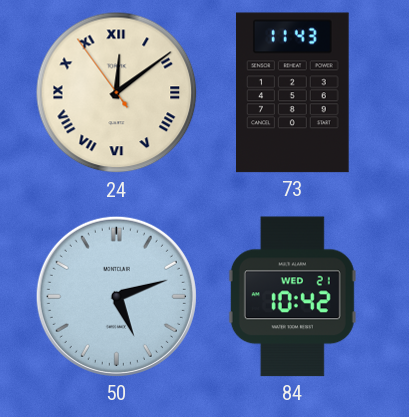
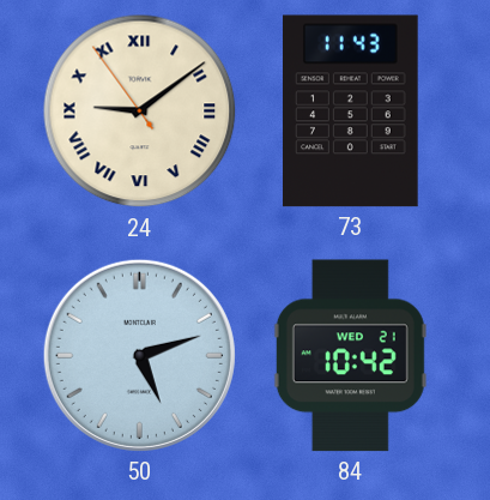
24: 12:08 -> 9:08
